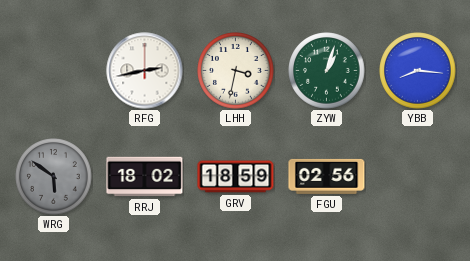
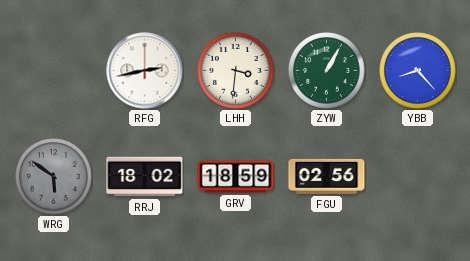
LHH: 3:32 -> 3:31
ZYW: 1:03 -> 1:05
YBB: 8:16 -> 8:23
